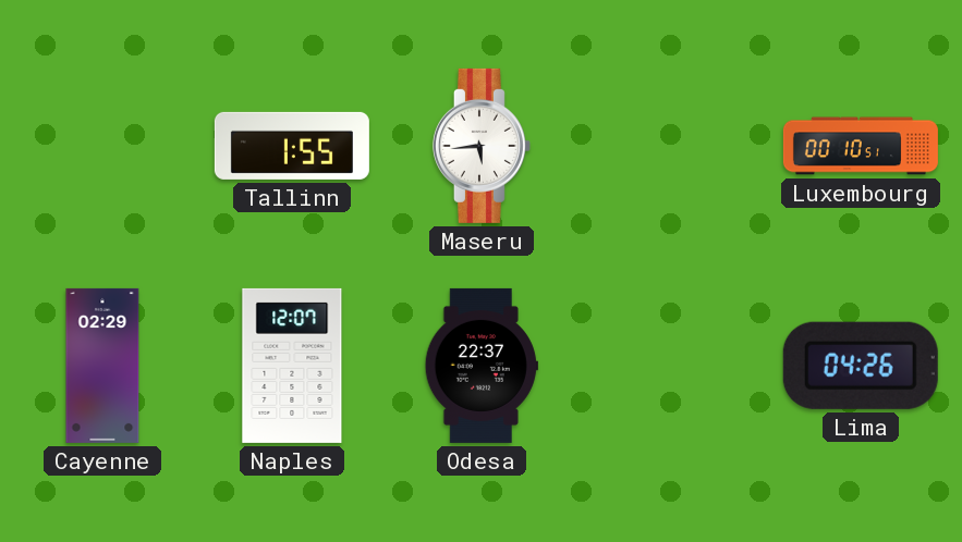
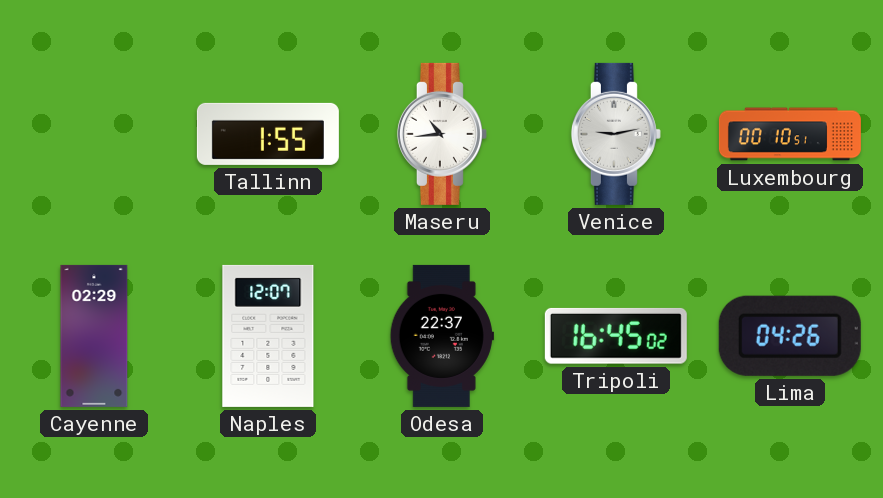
Maseru: 5:44 -> 10:44
Venice: none -> 9:13
Tripoli: none -> 16:45
